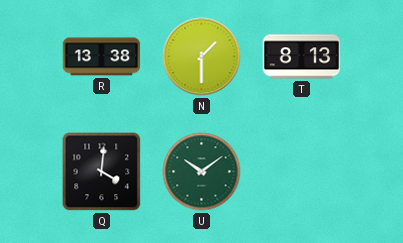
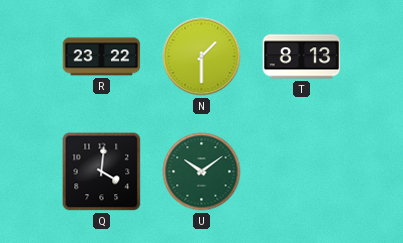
R: 13:38 -> 23:22
